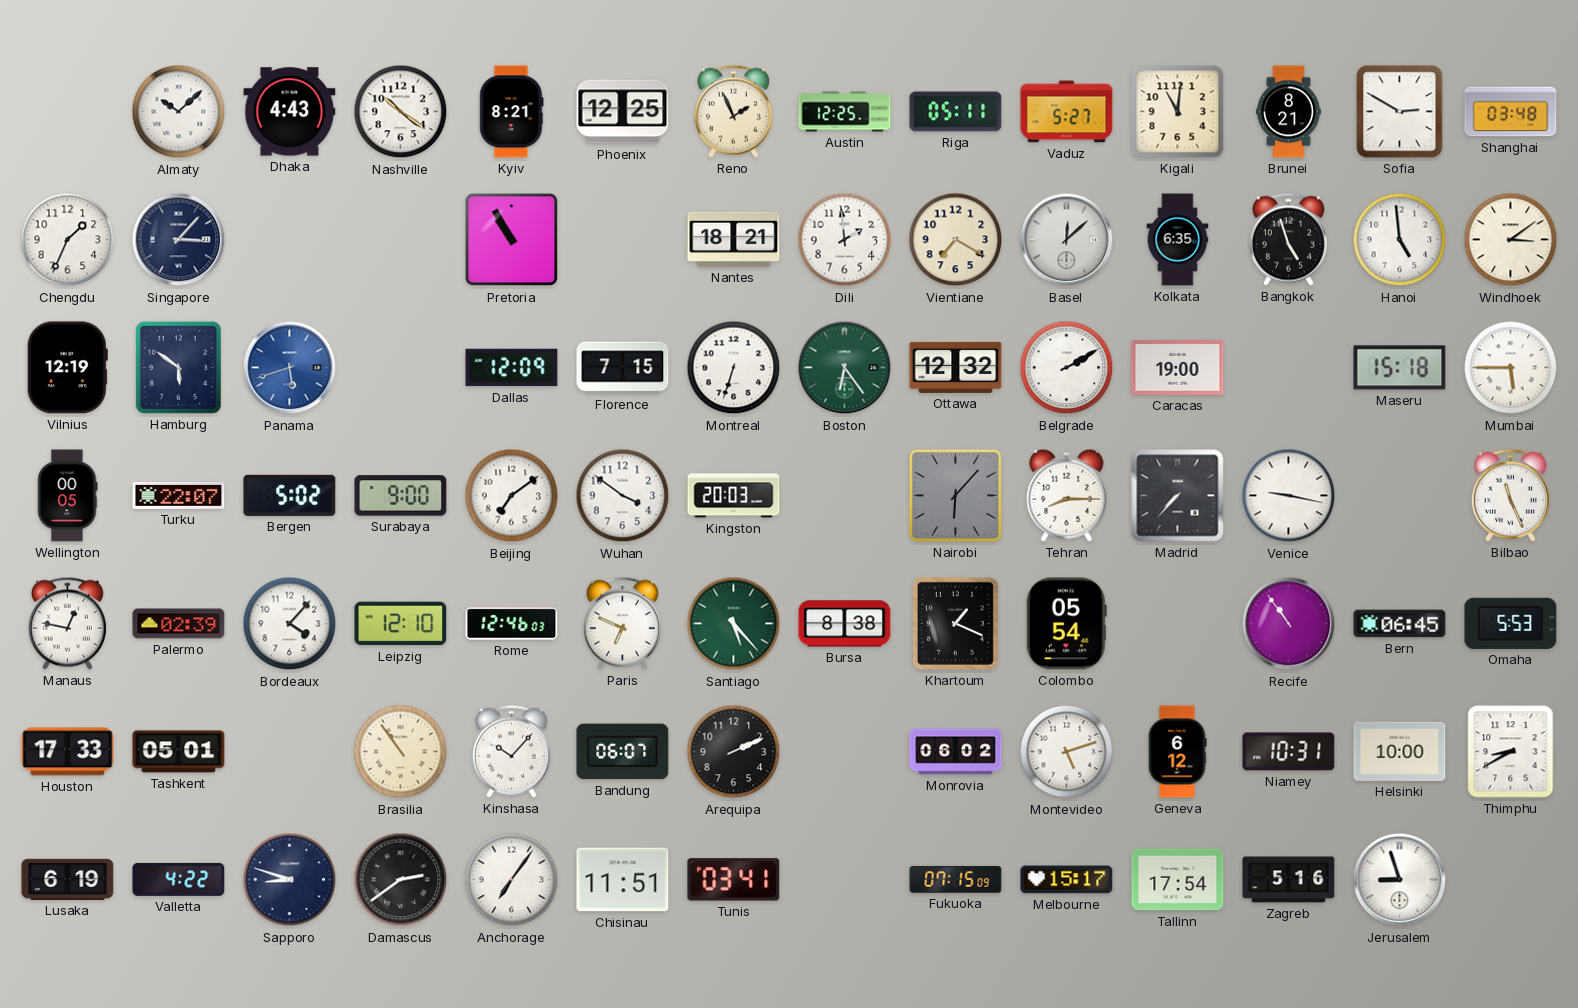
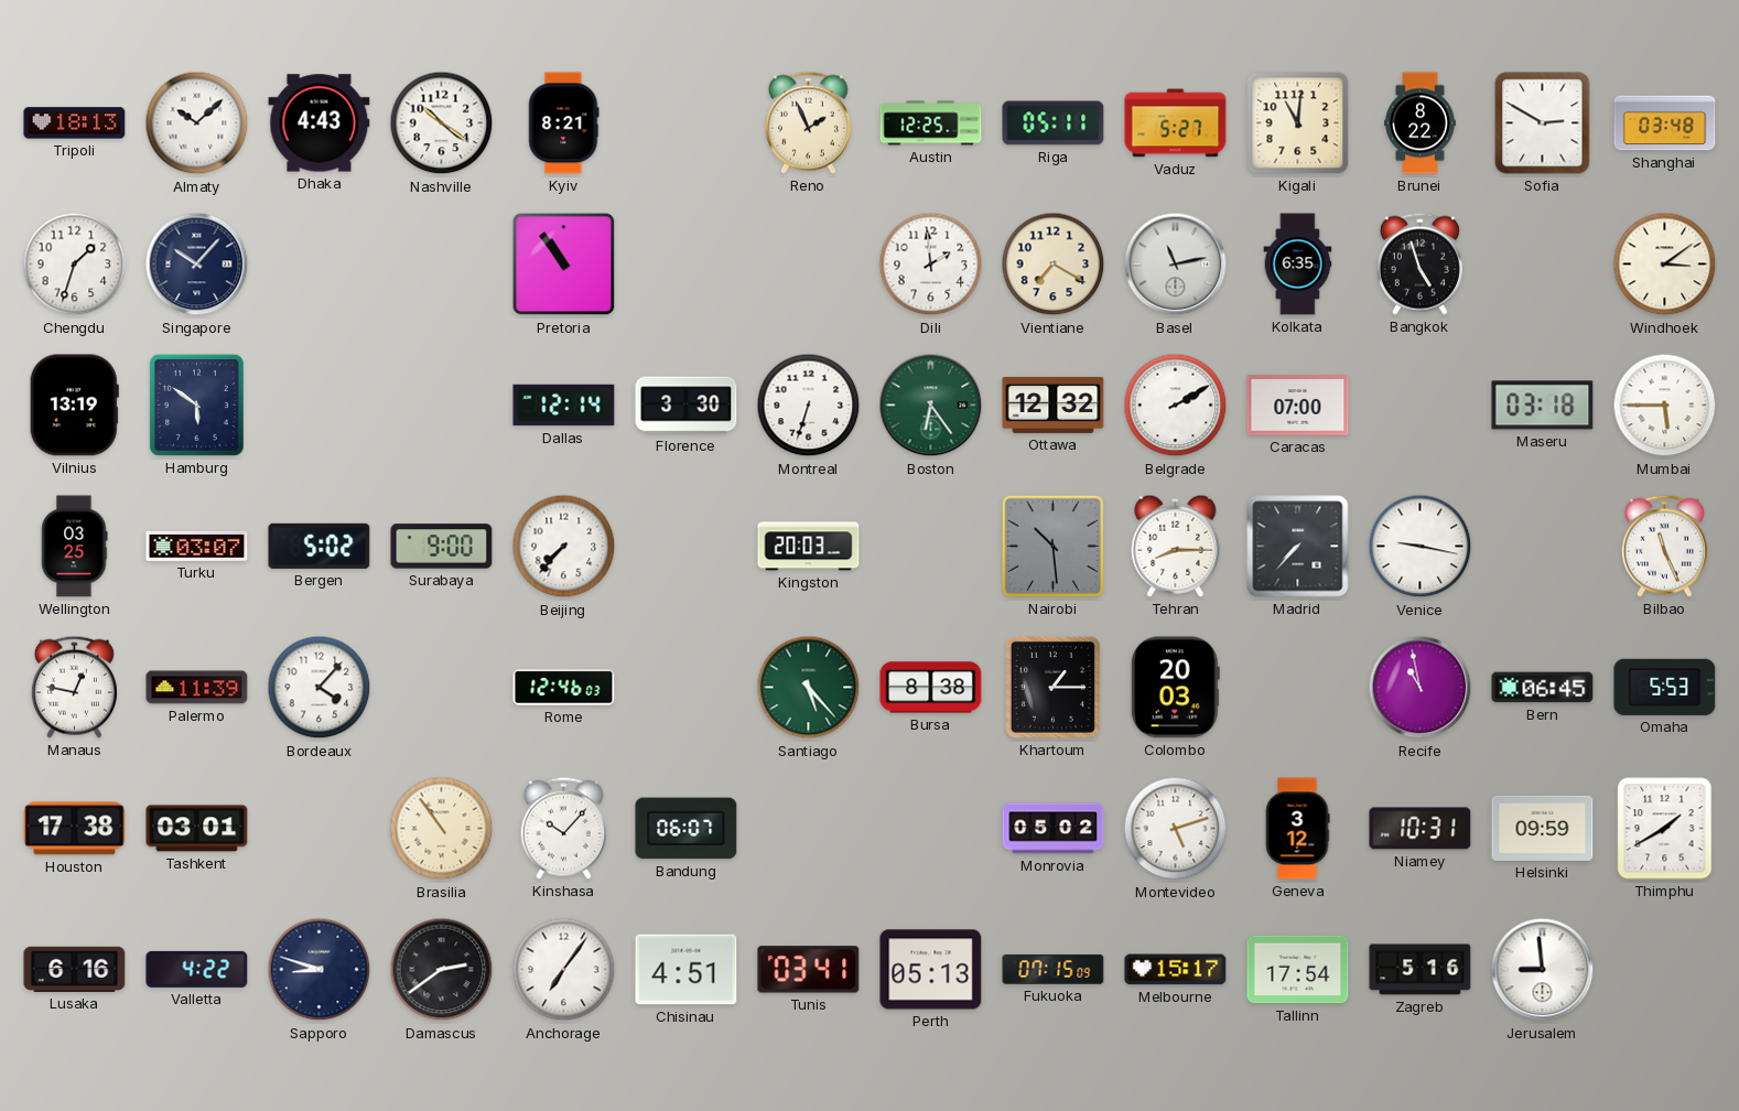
Tripoli: none -> 18:13
Phoenix: 12:25 -> none
Brunei: 8:21 -> 8:22
Chengdu: 1:34 -> 1:33
Singapore: 3:07 -> 10:07
Pretoria: 10:55 -> 10:54
Nantes: 18:21 -> none
Basel: 12:08 -> 11:13
Hanoi: 4:59 -> none
Vilnius: 12:19 -> 13:19
Panama: 5:42 -> none
Dallas: 12:09 -> 12:14
Florence: 7:15 -> 3:30
Caracas: 19:00 -> 07:00
Maseru: 15:18 -> 03:18
Wellington: 00:05 -> 03:25
Turku: 22:07 -> 03:07
Beijing: 7:09 -> 7:37
Wuhan: 3:51 -> none
Nairobi: 6:07 -> 10:29
Palermo: 02:39 -> 11:39
Leipzig: 12:10 -> none
Paris: 6:49 -> none
Khartoum: 1:19 -> 1:15
Colombo: 05:54 -> 20:03
Recife: 10:54 -> 10:58
Houston: 17:33 -> 17:38
Tashkent: 05:01 -> 03:01
Arequipa: 2:11 -> none
Monrovia: 06:02 -> 05:02
Geneva: 6:12 -> 3:12
Helsinki: 10:00 -> 09:59
Thimphu: 8:40 -> 1:40
Lusaka: 6:19 -> 6:16
Chisinau: 11:51 -> 4:51
Perth: none -> 05:13
Jerusalem: 8:57 -> 8:59
